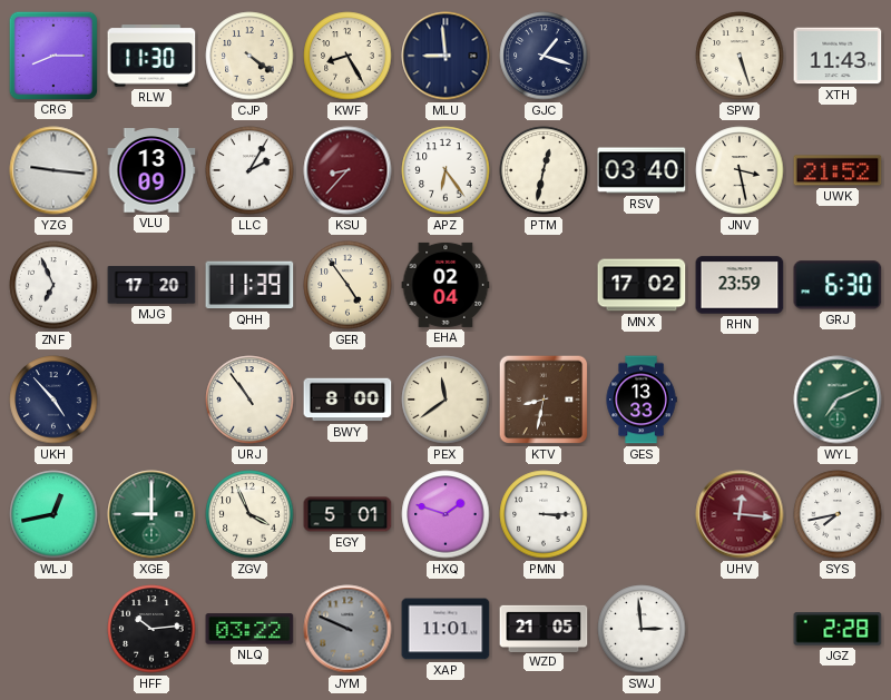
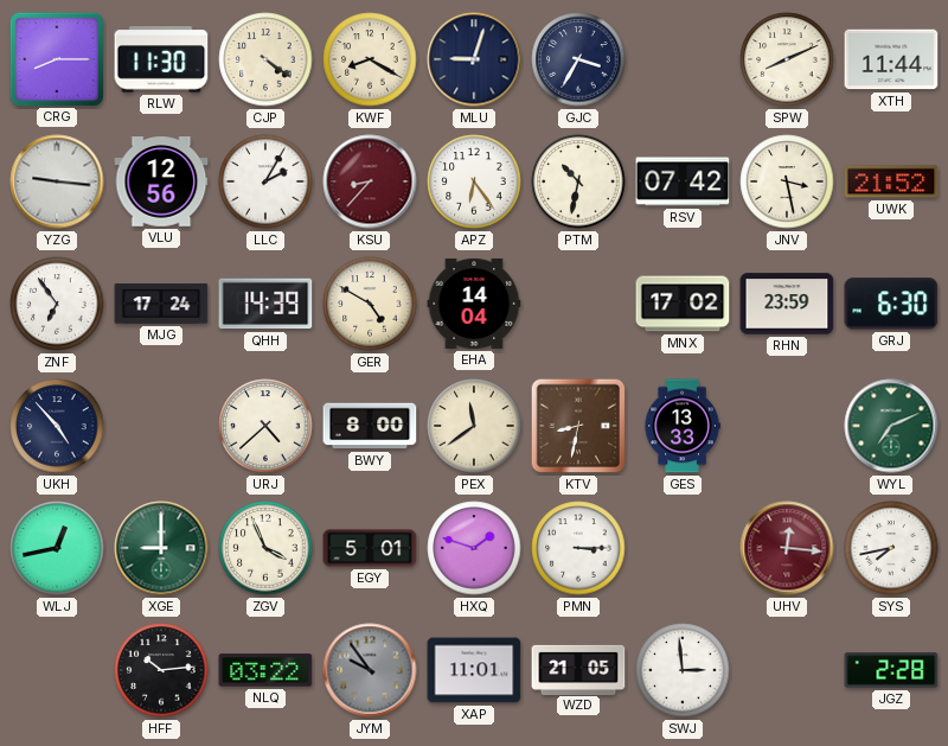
KWF: 8:25 -> 8:20
MLU: 8:59 -> 9:03
GJC: 1:18 -> 3:35
SPW: 5:27 -> 8:11
XTH: 11:43 -> 11:44
VLU: 13:09 -> 12:56
PTM: 12:32 -> 10:32
RSV: 03:40 -> 07:42
ZNF: 6:56 -> 6:54
MJG: 17:20 -> 17:24
QHH: 11:39 -> 14:39
GER: 4:54 -> 4:50
EHA: 02:04 -> 14:04
URJ: 10:54 -> 4:38
JYM: 9:49 -> 9:54
